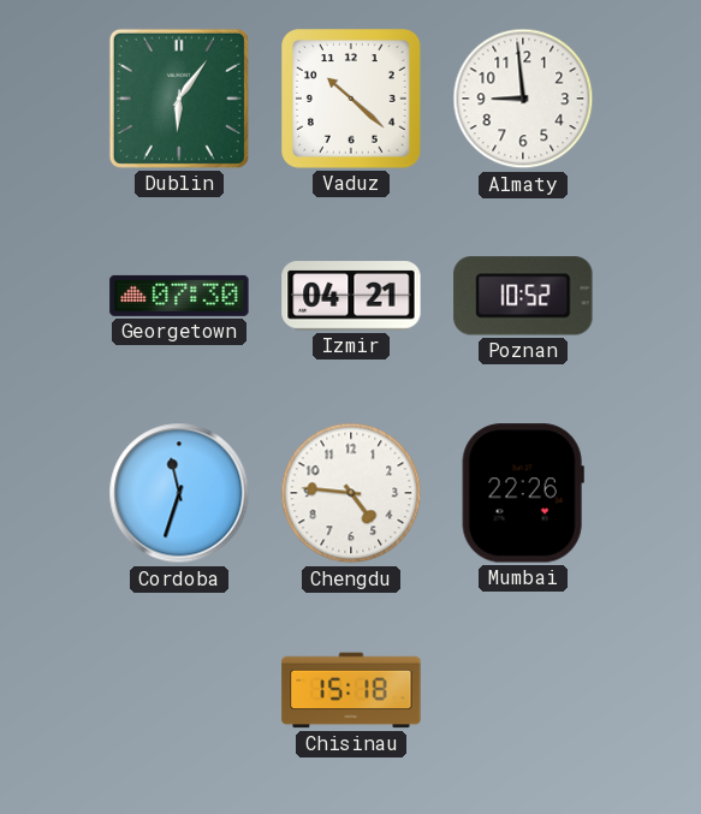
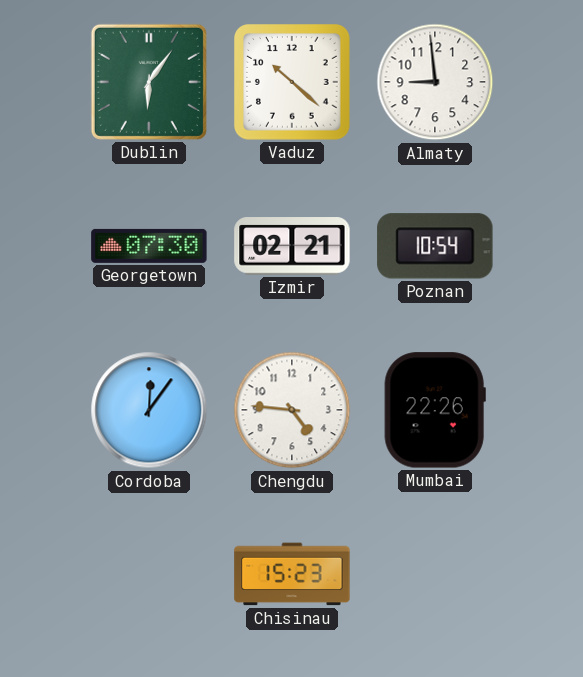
Izmir: 04:21 -> 02:21
Poznan: 10:52 -> 10:54
Cordoba: 11:33 -> 12:06
Chisinau: 15:18 -> 15:23
